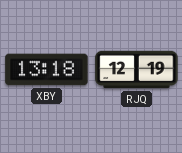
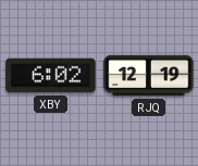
XBY: 13:18 -> 6:02
